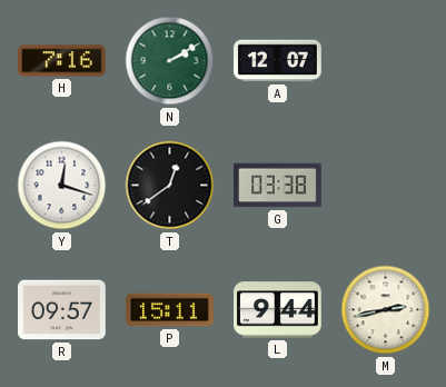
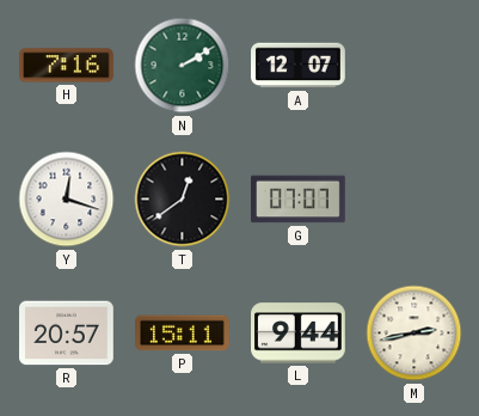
G: 03:38 -> 07:07
R: 09:57 -> 20:57
